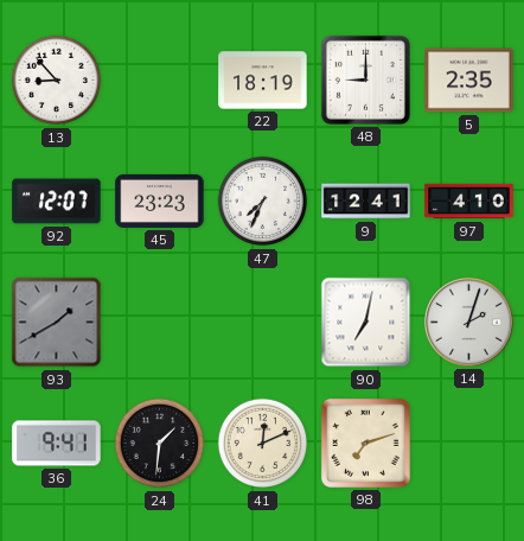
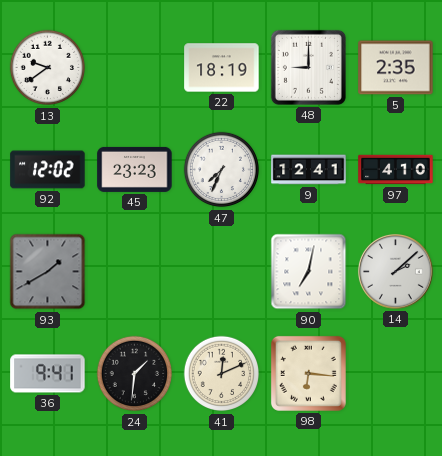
13: 8:53 -> 9:39
92: 12:07 -> 12:02
14: 2:03 -> 2:08
98: 7:12 -> 6:16
